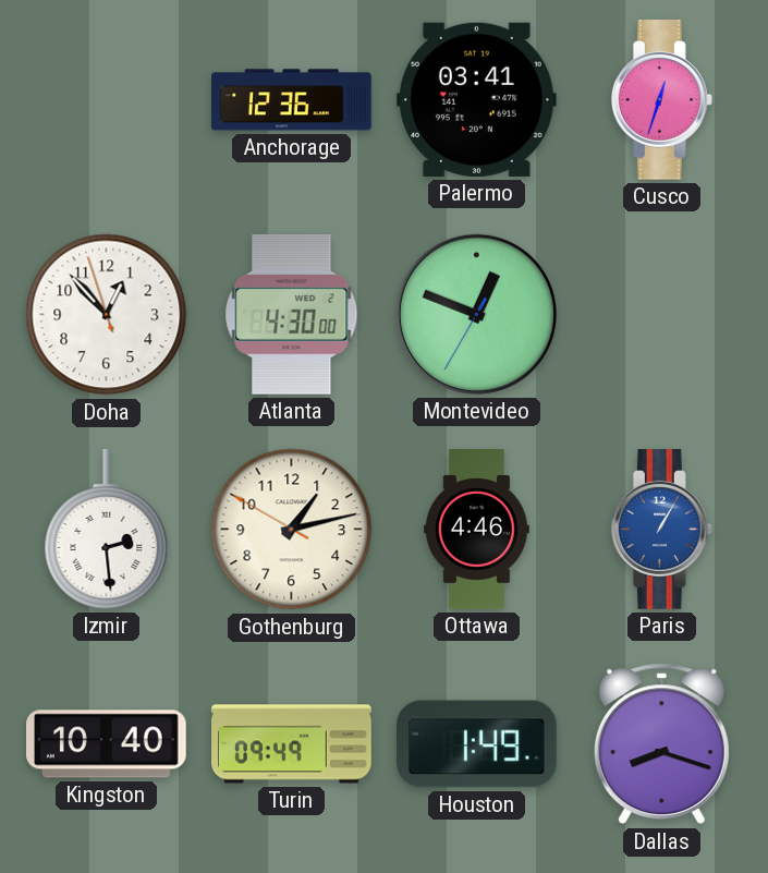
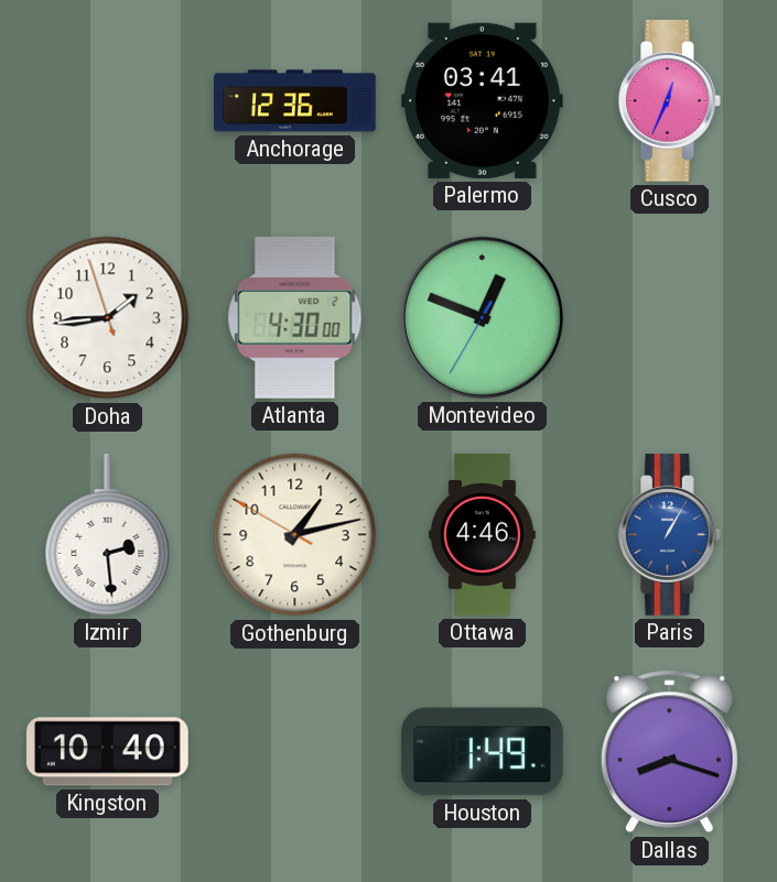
Cusco: 12:33 -> 12:34
Doha: 12:52 -> 1:43
Turin: 09:49 -> none
